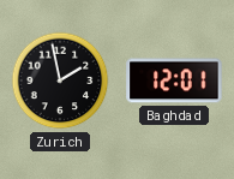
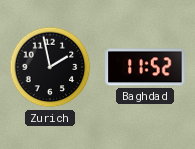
Baghdad: 12:01 -> 11:52
